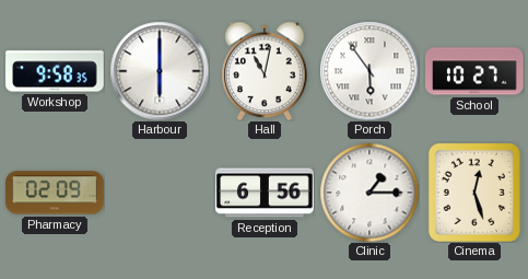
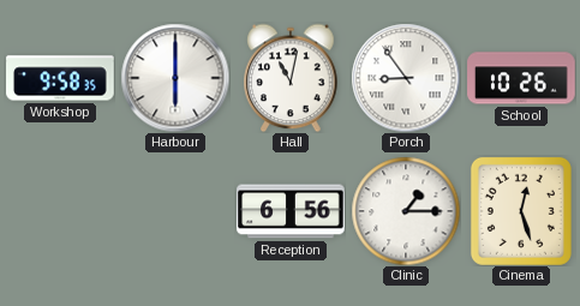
Porch: 5:54 -> 8:54
School: 10:27 -> 10:26
Pharmacy: 02:09 -> none
